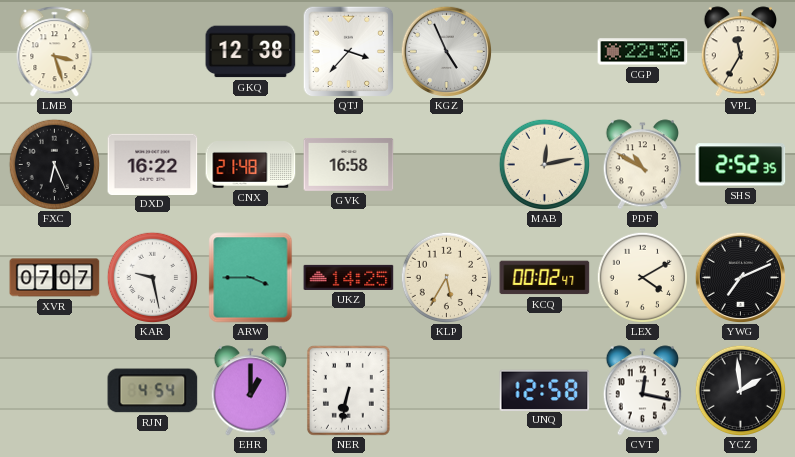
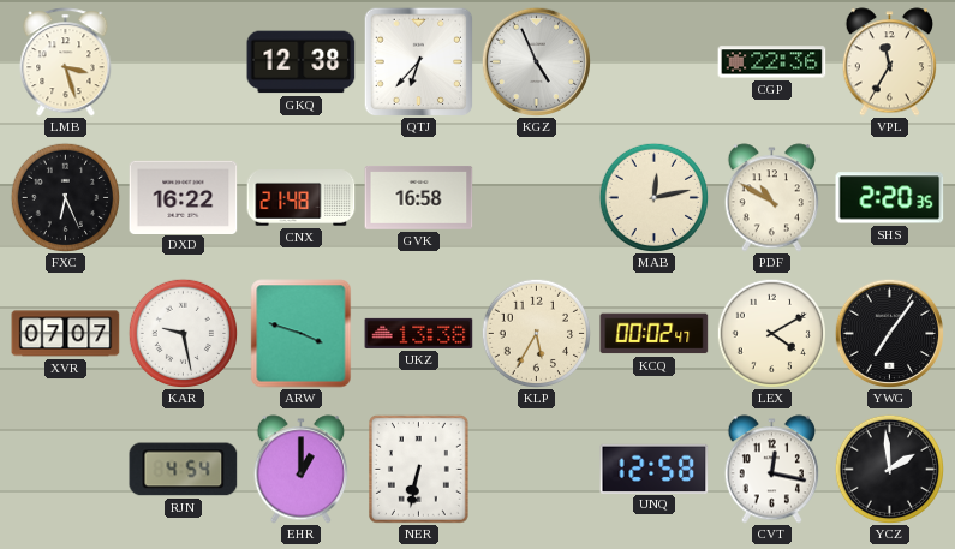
QTJ: 3:37 -> 6:37
SHS: 2:52 -> 2:20
ARW: 3:45 -> 3:48
UKZ: 14:25 -> 13:38
YWG: 7:11 -> 7:06
